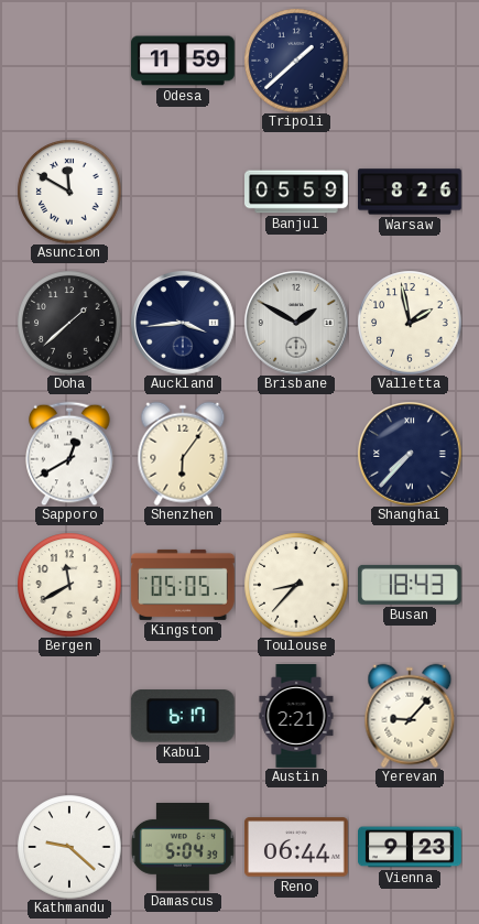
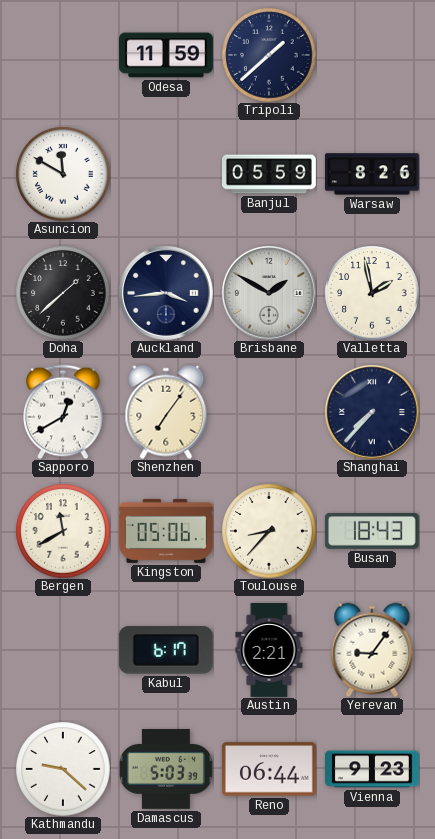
Shenzhen: 6:06 -> 7:06
Kingston: 05:05 -> 05:06
Yerevan: 9:07 -> 9:06
Damascus: 5:04 -> 5:03
